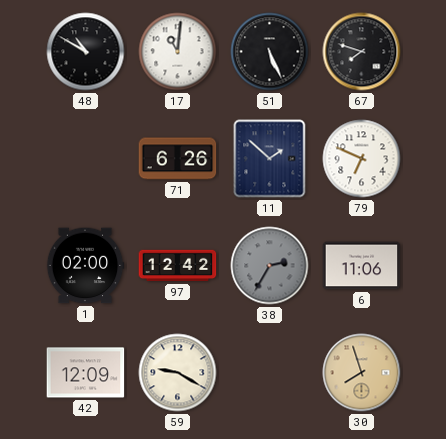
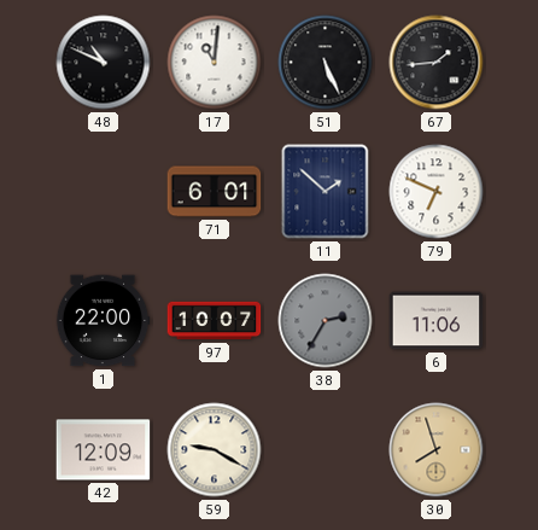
48: 10:50 -> 10:49
67: 7:48 -> 1:44
71: 6:26 -> 6:01
1: 02:00 -> 22:00
97: 12:42 -> 10:07
